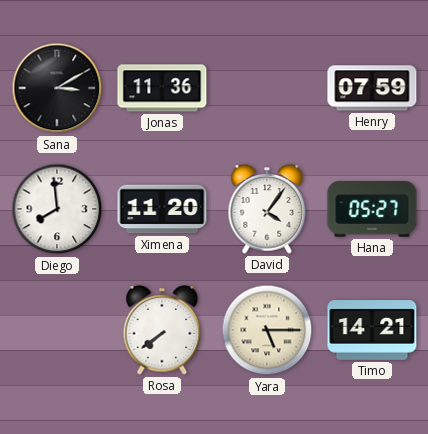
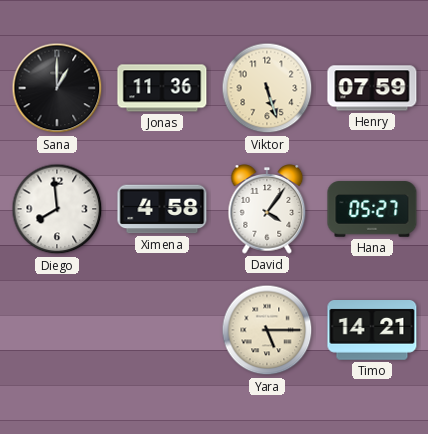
Sana: 3:10 -> 1:00
Viktor: none -> 5:27
Ximena: 11:20 -> 4:58
Rosa: 7:39 -> none
